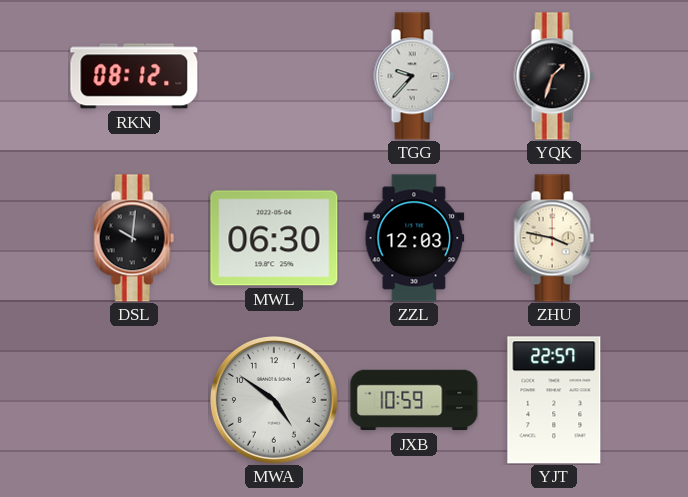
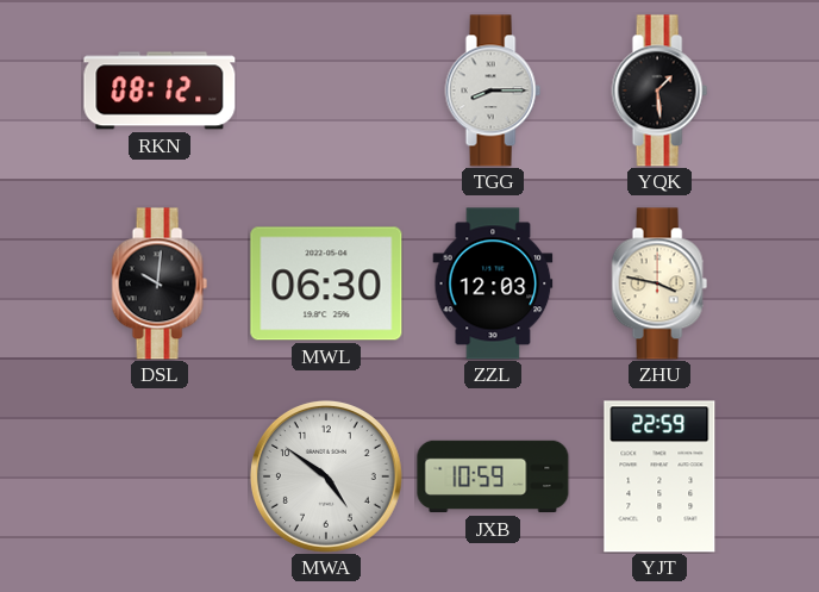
TGG: 9:37 -> 8:15
YQK: 1:33 -> 1:29
YJT: 22:57 -> 22:59
